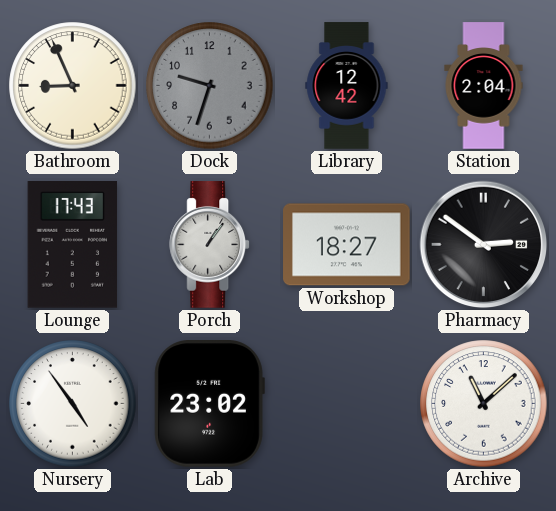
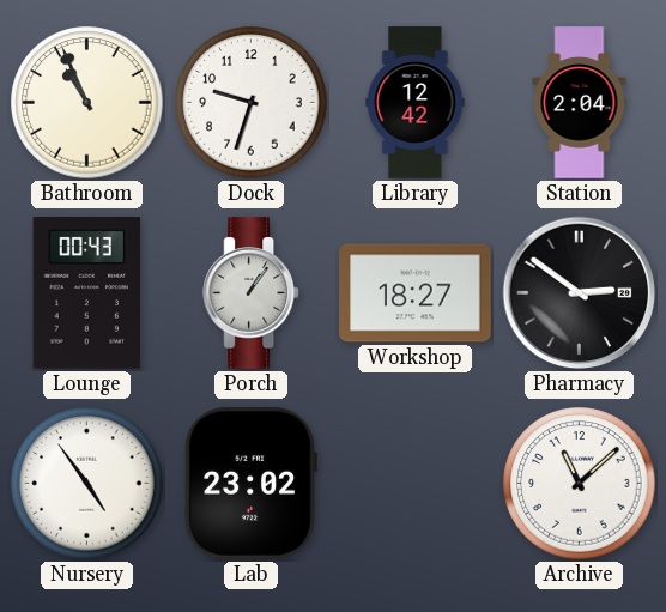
Bathroom: 8:56 -> 10:56
Dock dial: grey -> white
Lounge: 17:43 -> 00:43
